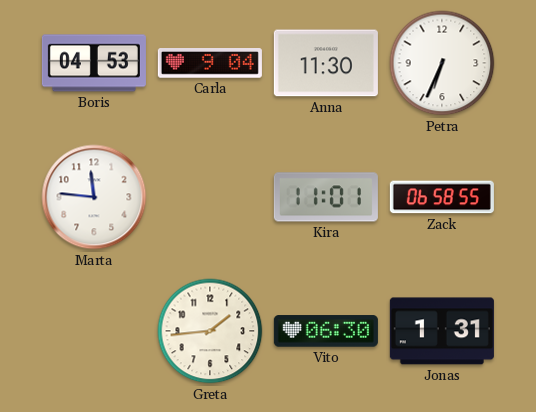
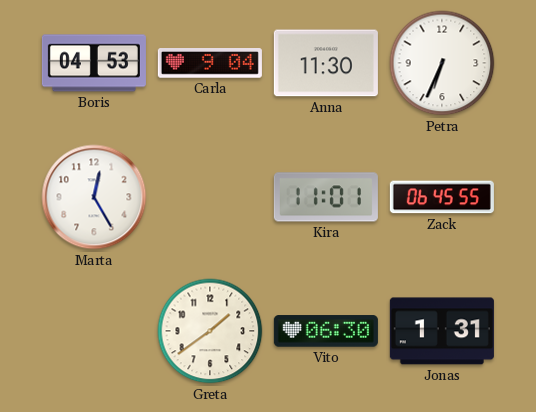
Marta: 11:46 -> 12:25
Zack: 06:58 -> 06:45
Greta: 1:44 -> 1:39
